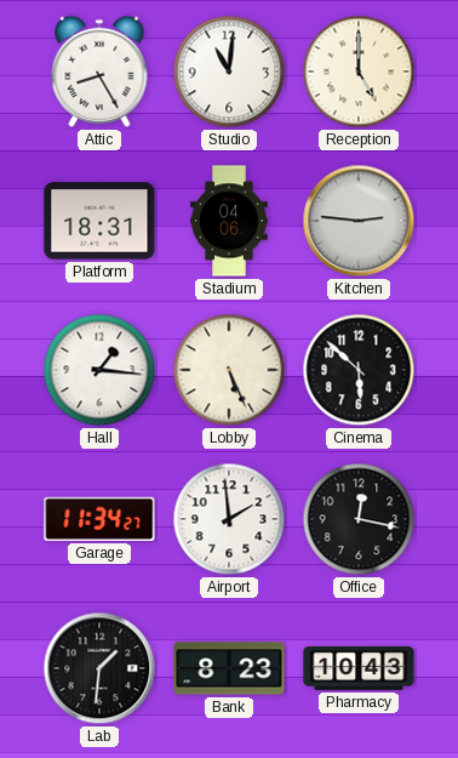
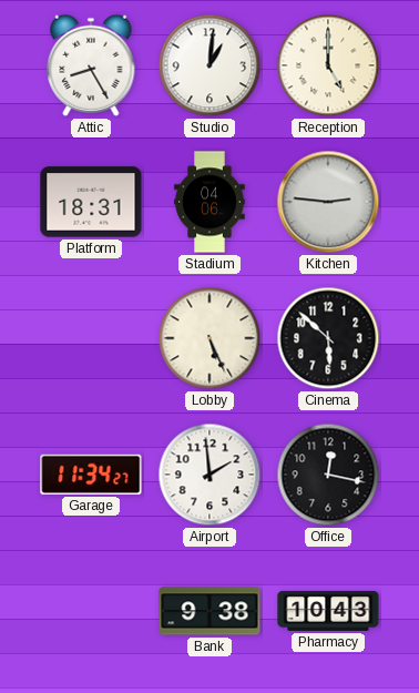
Studio: 11:01 -> 1:01
Hall: 1:16 -> none
Lab: 1:31 -> none
Bank: 8:23 -> 9:38
